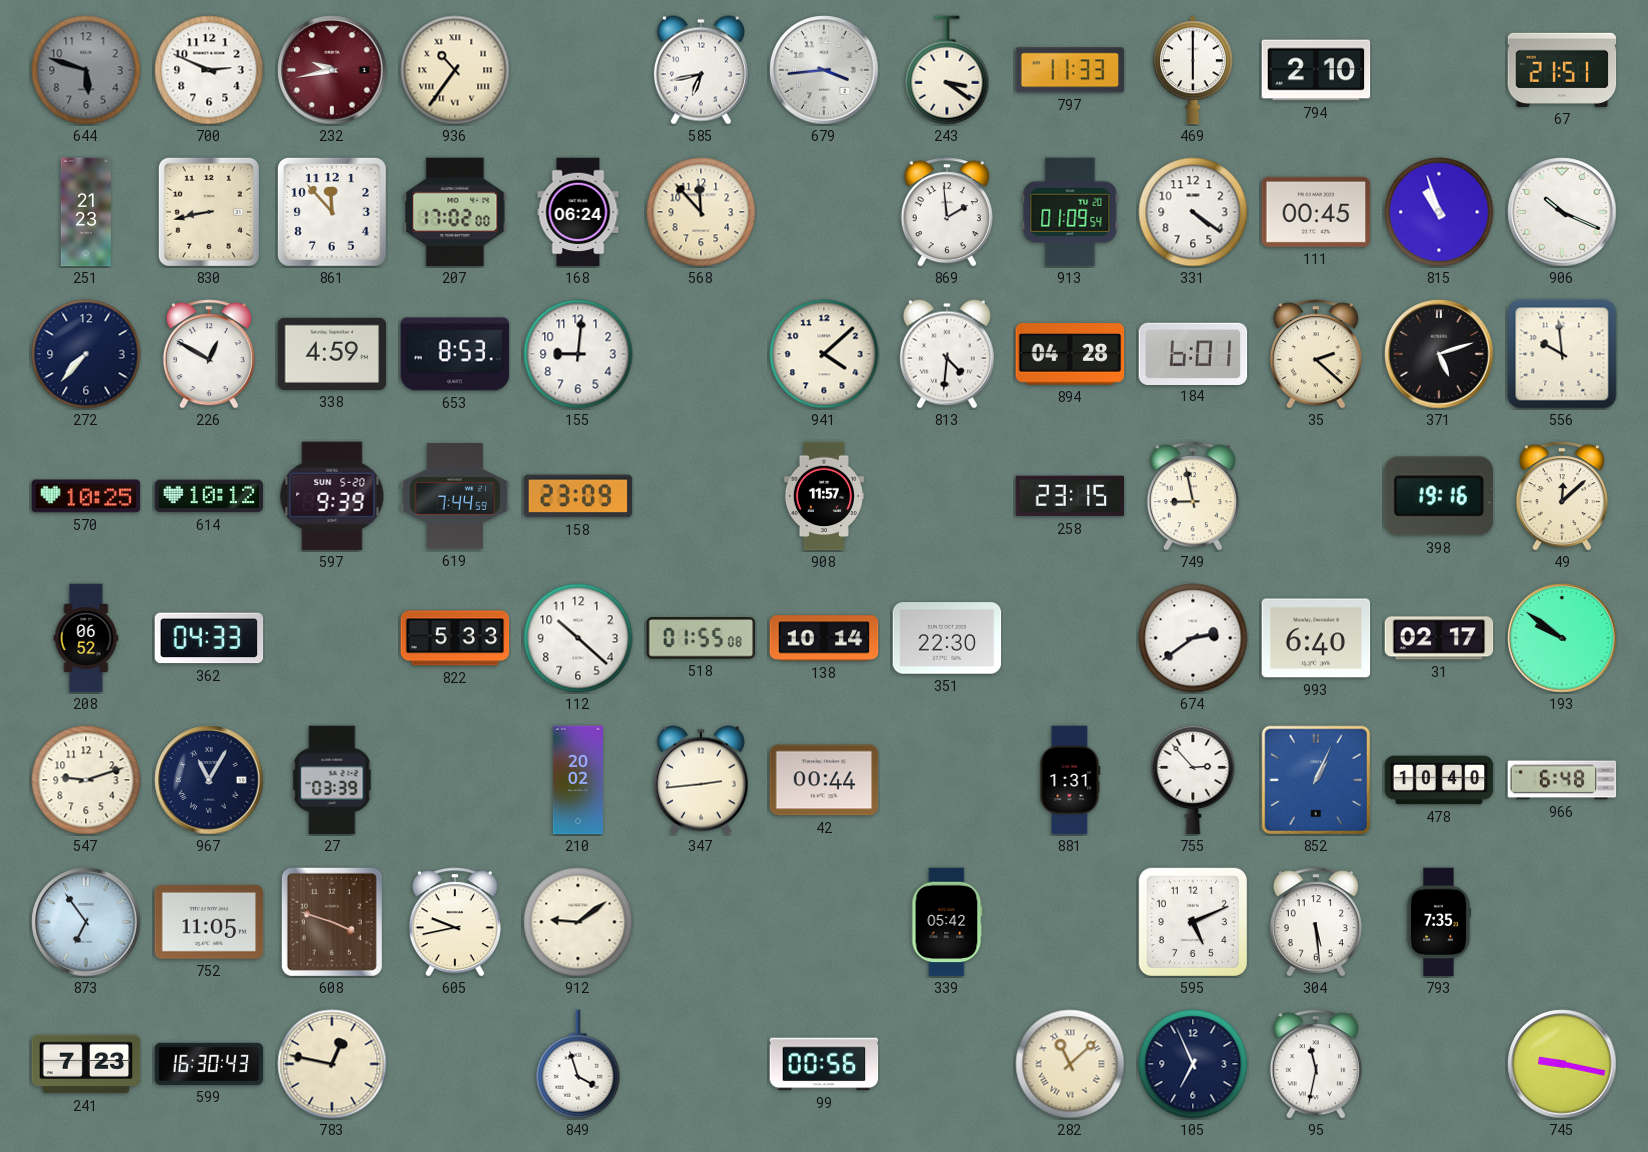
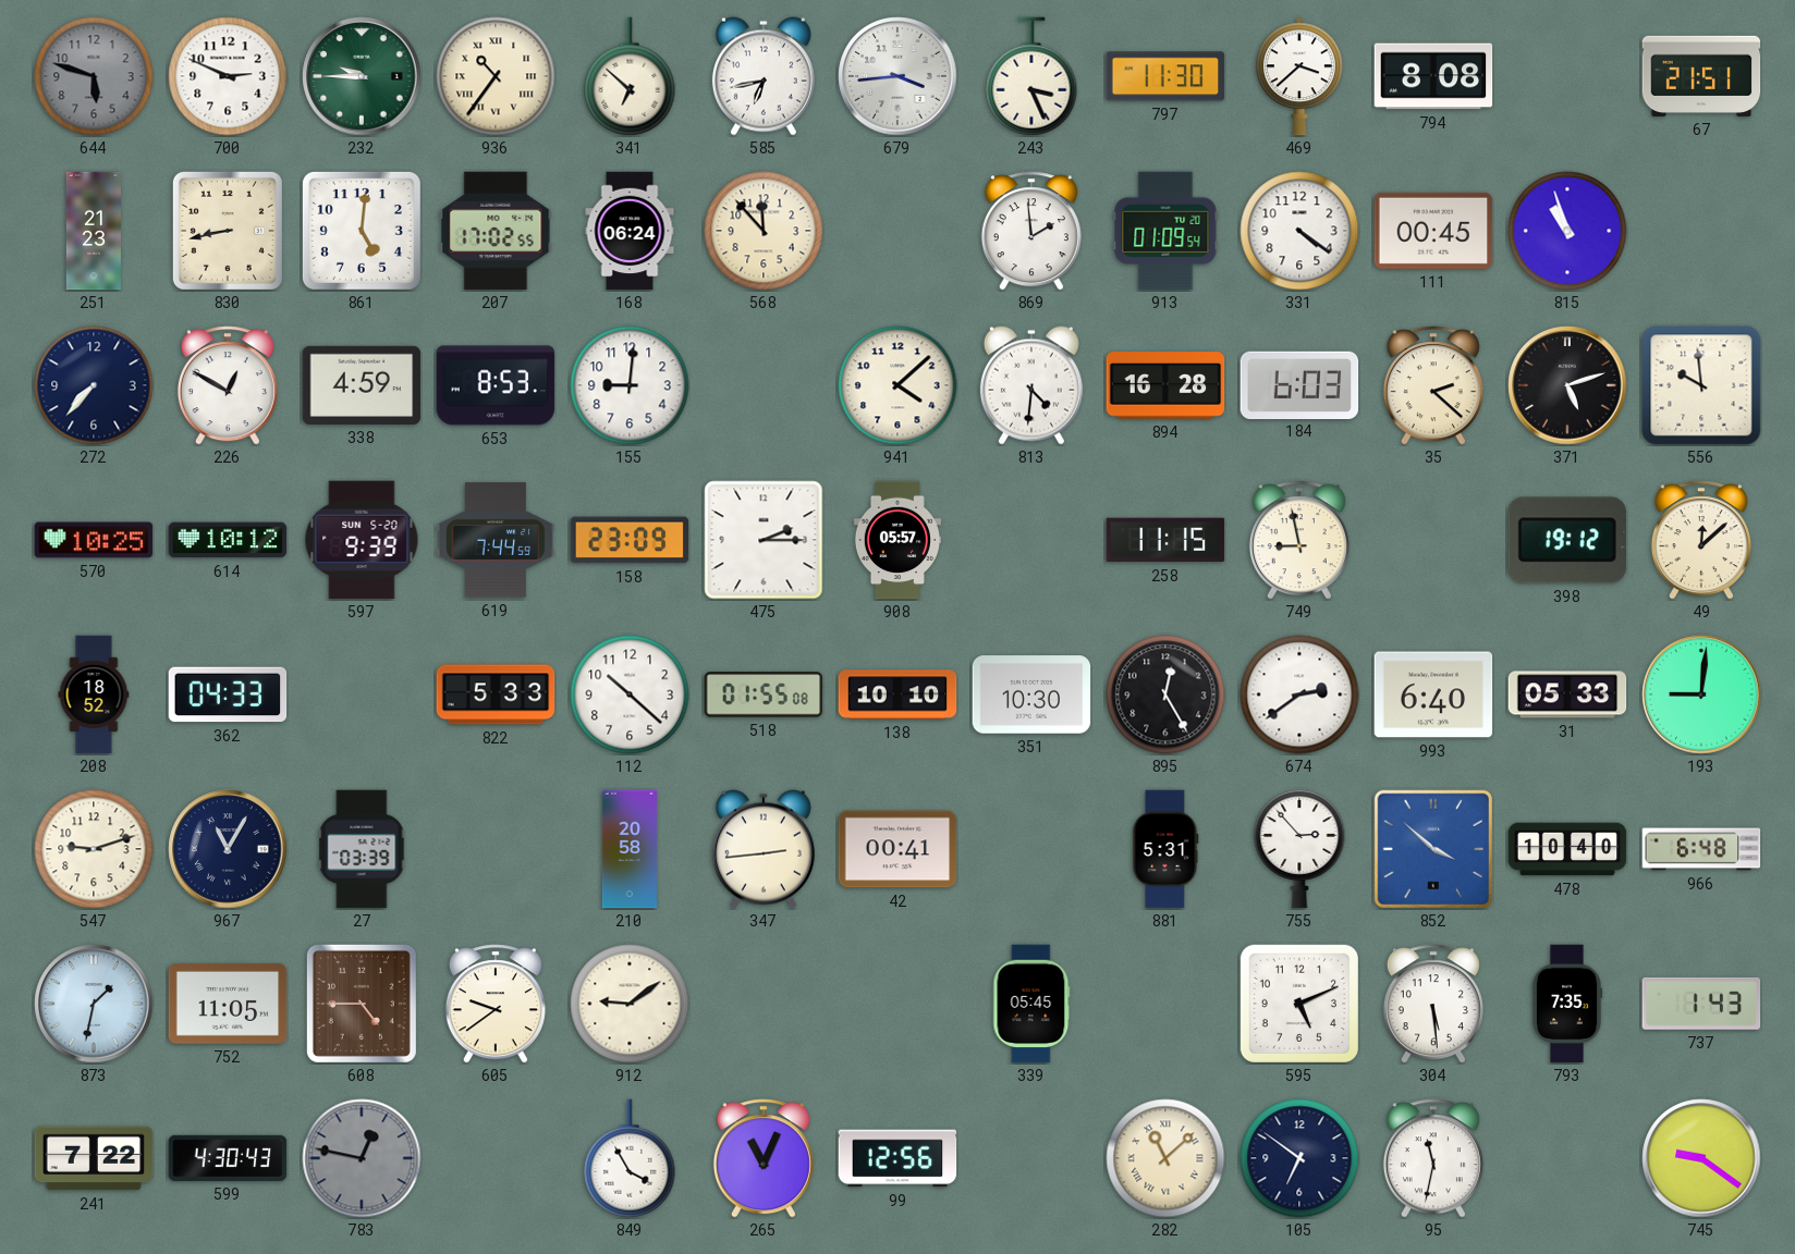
232: 9:43 -> 9:45
232 dial: burgundy -> green
341: none -> 6:52
243: 3:21 -> 3:26
797: 11:33 -> 11:30
469: 6:00 -> 3:38
794: 2:10 -> 8:08
861: 11:53 -> 5:01
207: 17:02:00 -> 17:02:55
906: 10:19 -> none
894: 04:28 -> 16:28
184: 6:01 -> 6:03
475: none -> 2:15
908: 11:57 -> 05:57
258: 23:15 -> 11:15
398: 19:16 -> 19:12
208: 06:52 -> 18:52
138: 10:14 -> 10:10
351: 22:30 -> 10:30
895: none -> 12:25
31: 02:17 -> 05:33
193: 9:51 -> 9:01
210: 20:02 -> 20:58
42: 00:44 -> 00:41
881: 1:31 -> 5:31
852: 1:04 -> 3:52
873: 6:54 -> 1:32
608: 3:48 -> 4:45
605: 9:43 -> 9:39
339: 05:42 -> 05:45
737: none -> 1:43
241: 7:23 -> 7:22
599: 16:30 -> 4:30
783 dial: cream -> grey
849: 3:57 -> 3:55
265: none -> 11:04
99: 00:56 -> 12:56
105: 6:56 -> 6:51
745: 9:17 -> 9:21
